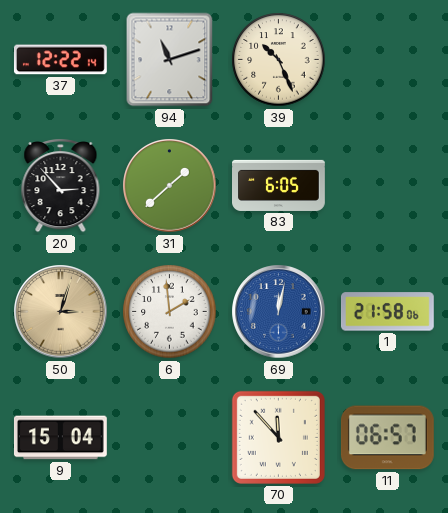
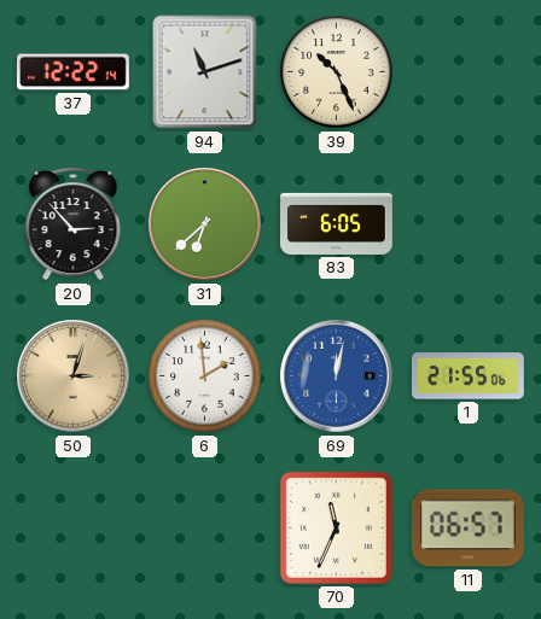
31: 1:38 -> 6:38
1: 21:58 -> 21:55
9: 15:04 -> none
70: 11:53 -> 11:34
